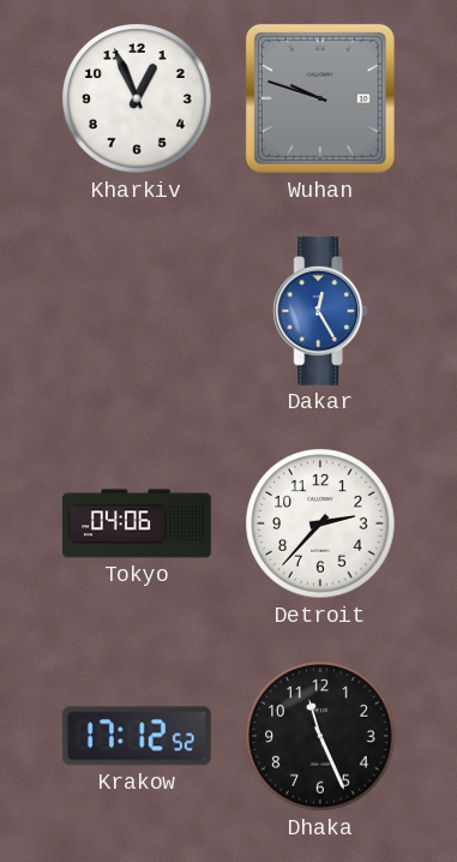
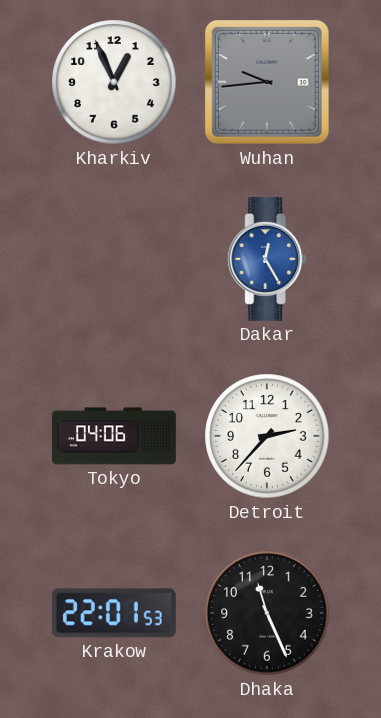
Wuhan: 9:48 -> 9:44
Krakow: 17:12 -> 22:01
